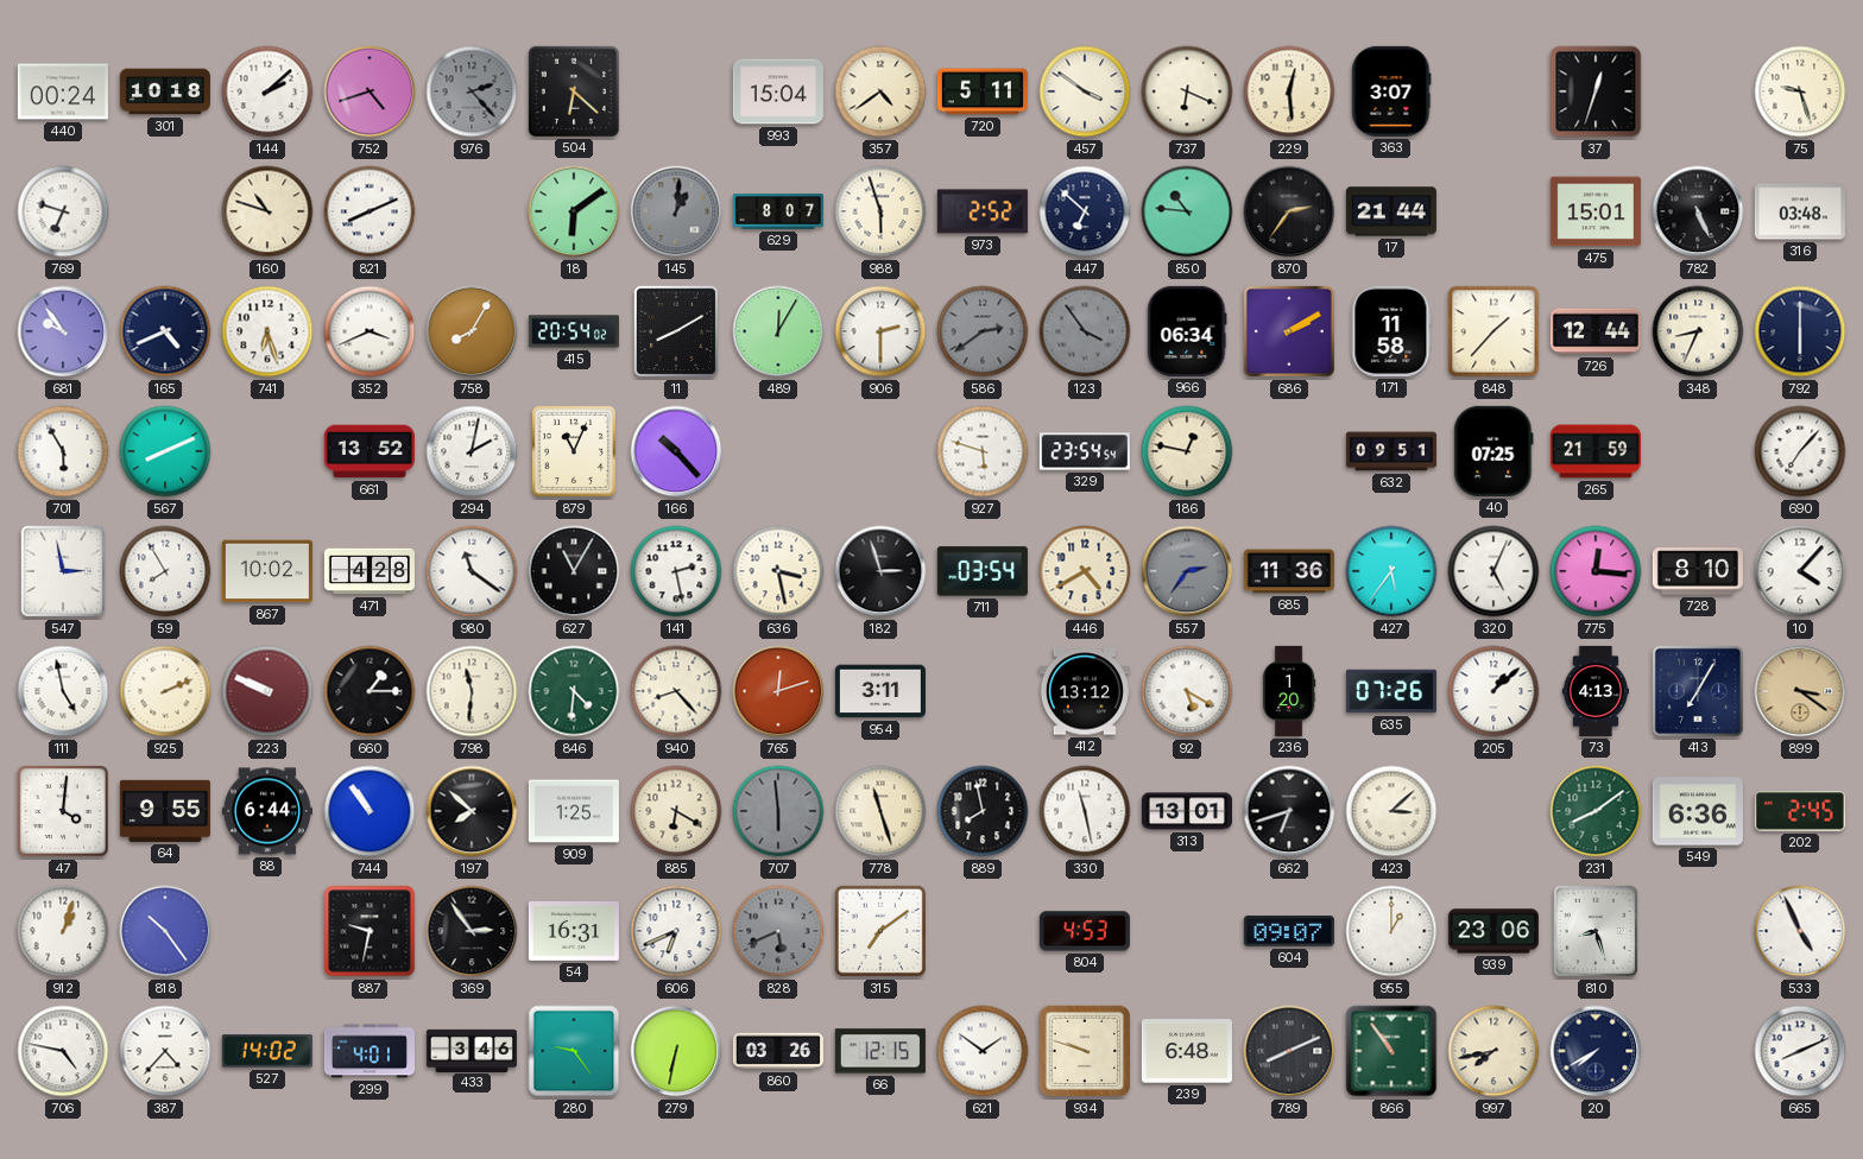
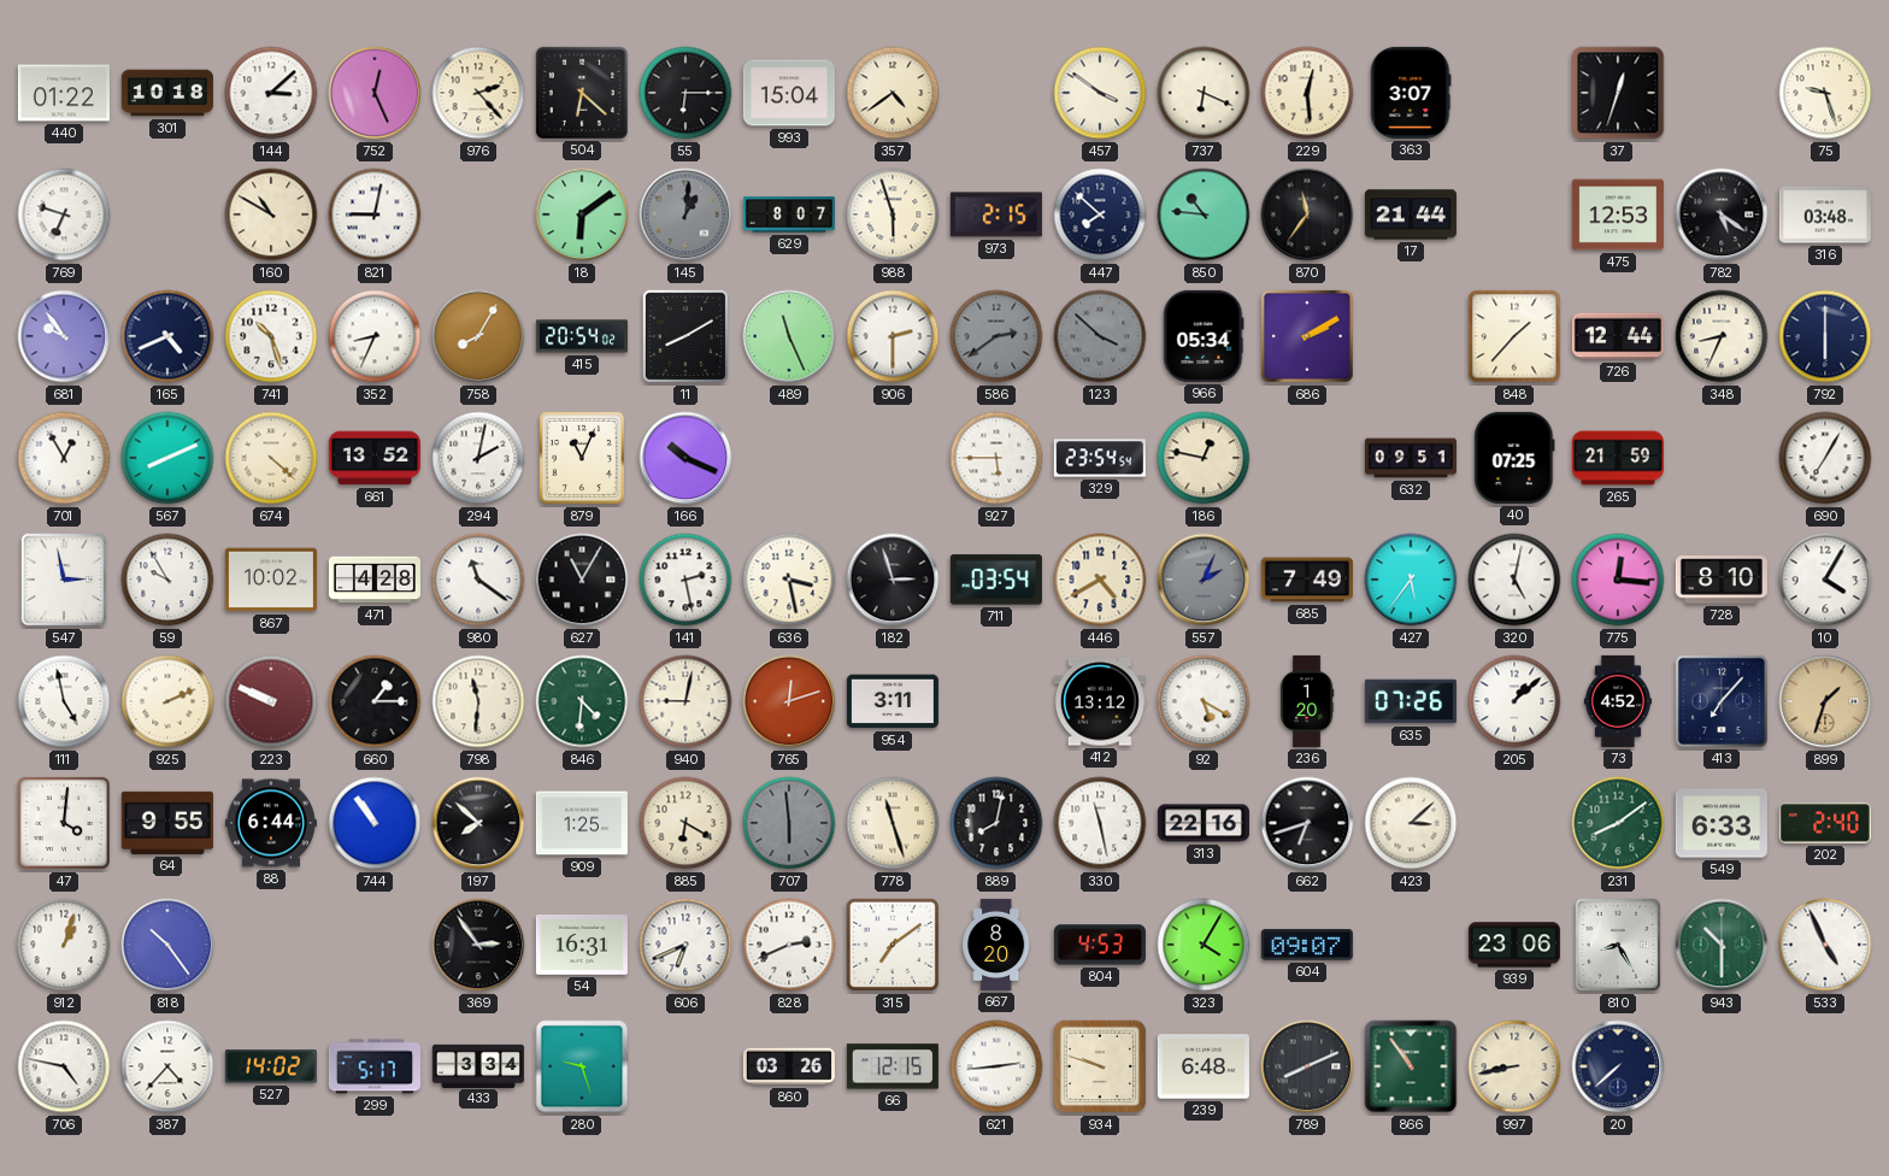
440: 00:24 -> 01:22
144: 2:08 -> 3:08
752: 4:42 -> 12:26
976 dial: grey -> cream
55: none -> 6:15
720: 5:11 -> none
160: 10:48 -> 10:50
821: 8:11 -> 9:02
973: 2:52 -> 2:15
447: 6:52 -> 7:52
870: 2:36 -> 11:36
475: 15:01 -> 12:53
782: 5:26 -> 5:21
741: 6:27 -> 10:27
352: 3:41 -> 8:34
489: 12:05 -> 11:26
123: 3:54 -> 3:52
966: 06:34 -> 05:34
171: 11:58 -> none
701: 5:55 -> 12:55
674: none -> 4:22
166: 10:23 -> 10:19
927: 5:48 -> 5:45
690: 7:07 -> 7:05
59: 7:55 -> 9:55
557: 2:36 -> 2:04
685: 11:36 -> 7:49
320: 5:04 -> 5:02
10: 4:07 -> 4:05
940: 8:23 -> 9:02
73: 4:13 -> 4:52
413: 7:05 -> 7:07
899: 3:21 -> 1:33
889: 7:58 -> 8:02
313: 13:01 -> 22:16
549: 6:36 -> 6:33
202: 2:45 -> 2:40
887: 9:32 -> none
828: 5:41 -> 2:41
828 dial: grey -> white
667: none -> 8:20
323: none -> 4:05
955: 1:00 -> none
810: 8:27 -> 8:25
943: none -> 10:30
299: 4:01 -> 5:17
433: 3:46 -> 3:34
280: 9:24 -> 9:27
279: 6:32 -> none
621: 1:51 -> 2:44
997: 7:43 -> 8:43
20: 7:40 -> 7:38
665: 8:11 -> none
